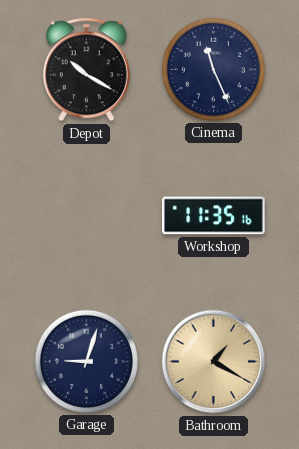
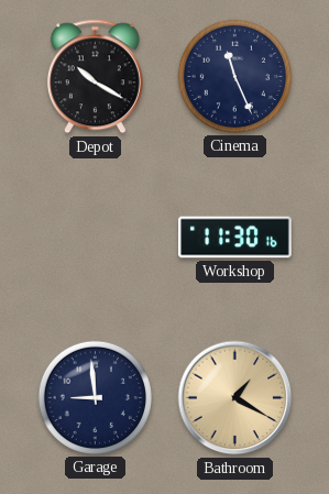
Workshop: 11:35 -> 11:30
Garage: 9:03 -> 8:59
